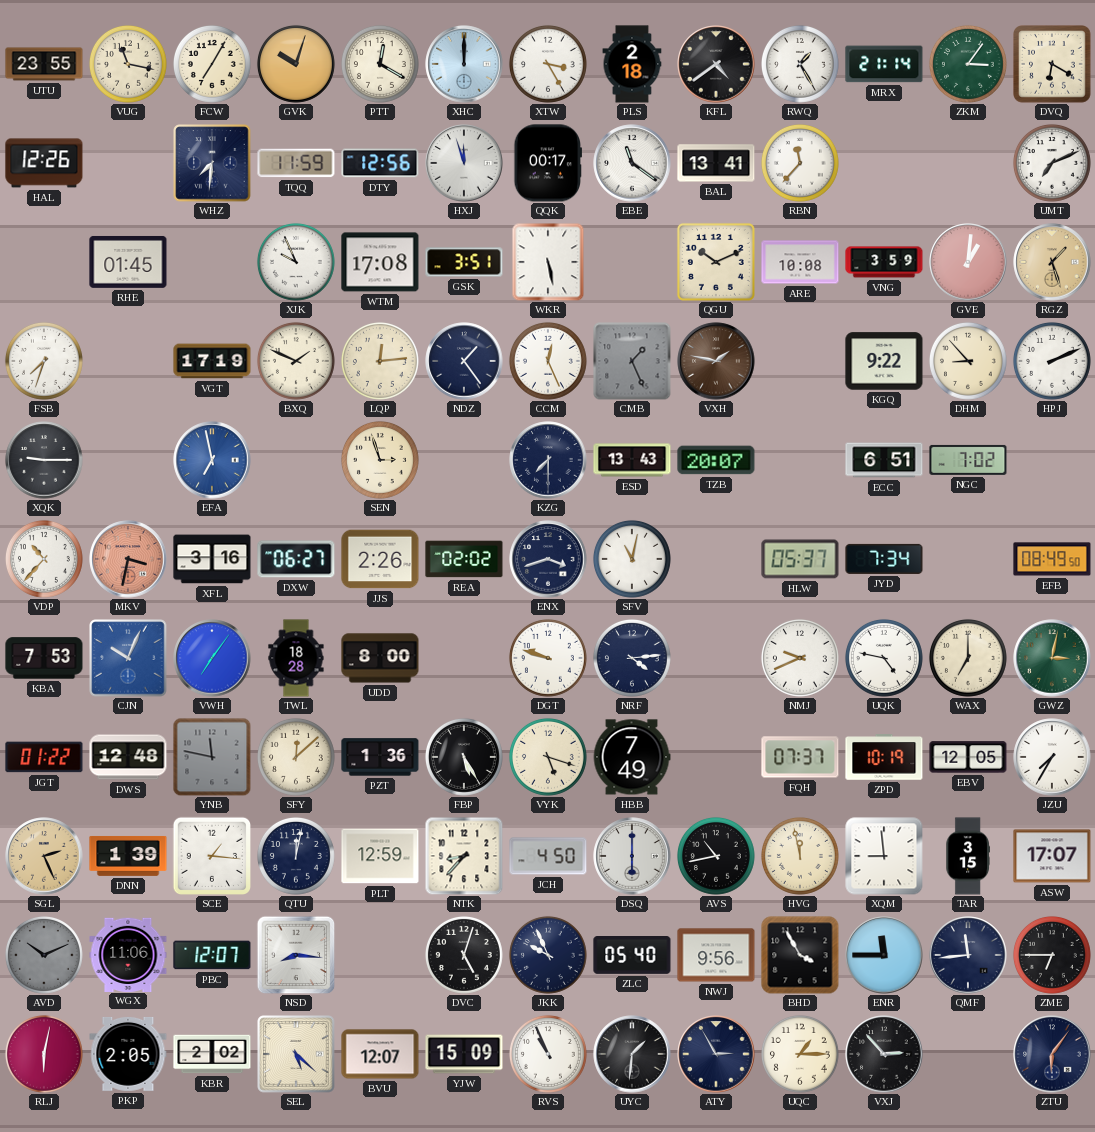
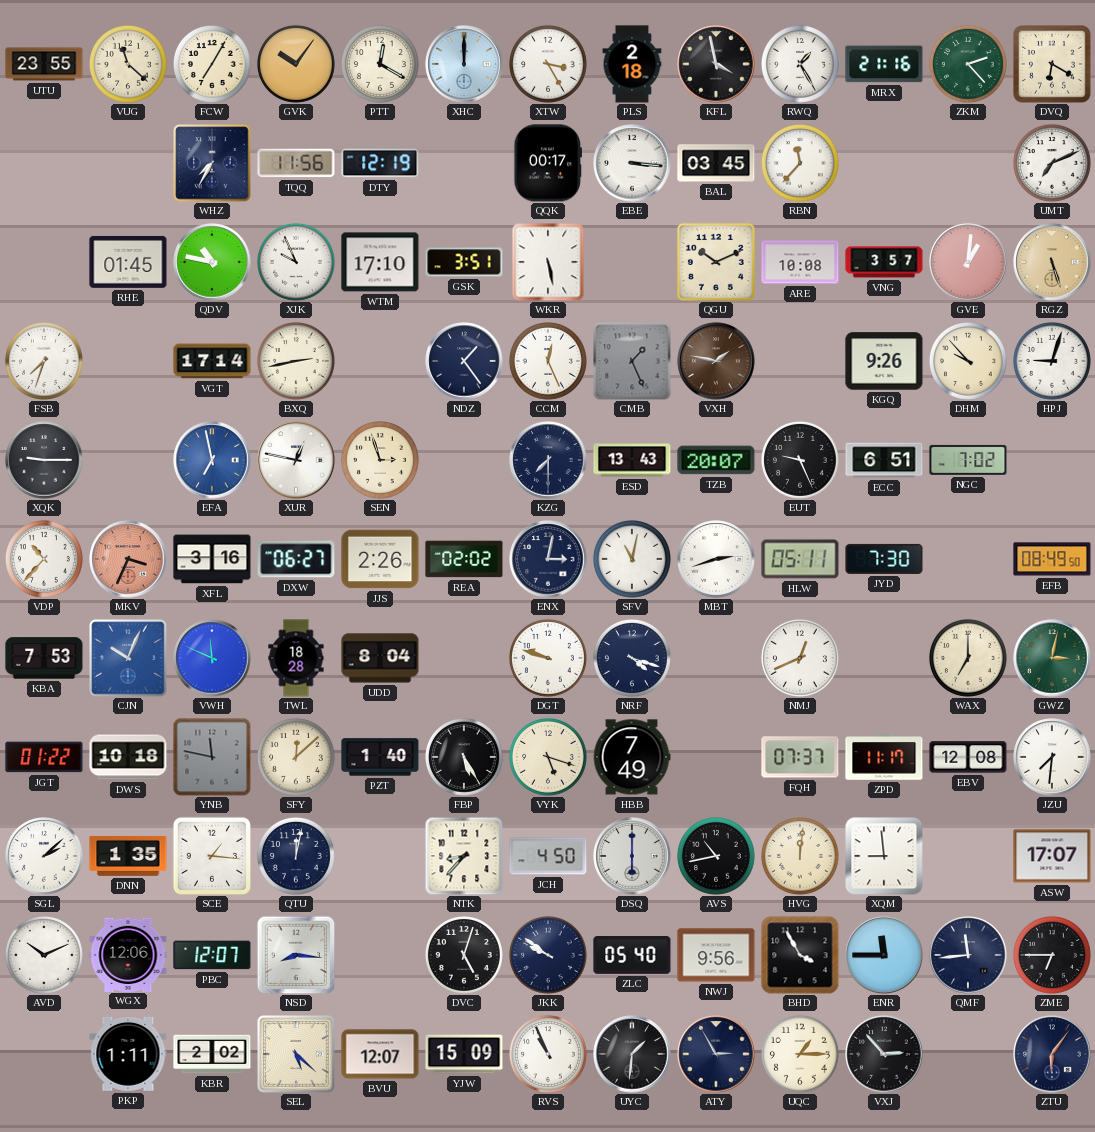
VUG: 11:17 -> 11:22
GVK: 10:03 -> 10:06
KFL: 4:39 -> 3:58
MRX: 21:14 -> 21:16
ZKM: 3:06 -> 2:23
HAL: 12:26 -> none
WHZ: 7:31 -> 7:35
TQQ: 11:59 -> 11:56
DTY: 12:56 -> 12:19
HXJ: 11:57 -> none
EBE: 11:21 -> 3:16
BAL: 13:41 -> 03:45
QDV: none -> 10:47
WTM: 17:08 -> 17:10
VNG: 3:59 -> 3:57
RGZ: 1:27 -> 5:27
VGT: 17:19 -> 17:14
BXQ: 1:49 -> 2:43
LQP: 12:14 -> none
KGQ: 9:22 -> 9:26
DHM: 8:53 -> 9:53
HPJ: 2:11 -> 9:03
XUR: none -> 12:47
EUT: none -> 9:26
MKV: 3:32 -> 3:34
ENX: 3:42 -> 3:02
MBT: none -> 2:42
HLW: 05:37 -> 05:11
JYD: 7:34 -> 7:30
VWH: 7:06 -> 11:49
UDD: 8:00 -> 8:04
NRF: 4:14 -> 4:18
NMJ: 9:41 -> 12:41
UQK: 4:47 -> none
DWS: 12:48 -> 10:18
PZT: 1:36 -> 1:40
ZPD: 10:19 -> 11:17
EBV: 12:05 -> 12:08
JZU: 7:35 -> 7:31
SGL: 2:26 -> 2:08
SGL dial: champagne -> white
DNN: 1:39 -> 1:35
PLT: 12:59 -> none
HVG: 11:58 -> 12:01
TAR: 3:15 -> none
AVD dial: grey -> white
WGX: 11:06 -> 12:06
JKK: 9:56 -> 9:51
RLJ: 6:02 -> none
PKP: 2:05 -> 1:11
